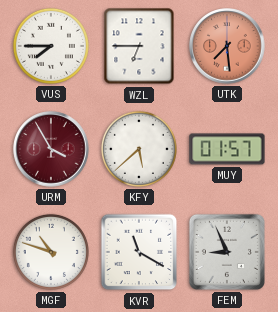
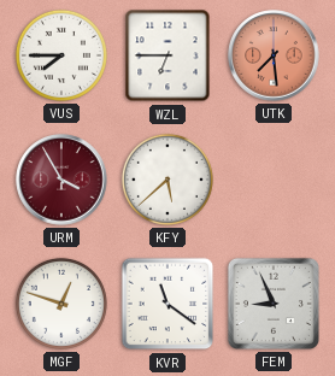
MUY: 01:57 -> none
MGF: 10:48 -> 12:48
KVR: 11:20 -> 11:21
